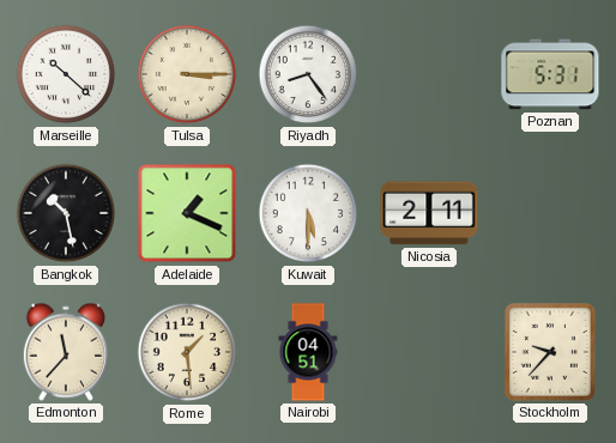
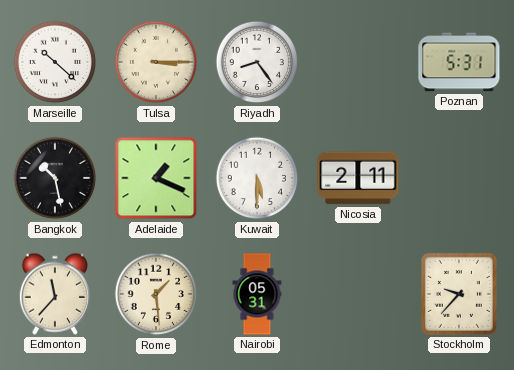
Nairobi: 04:51 -> 05:31
